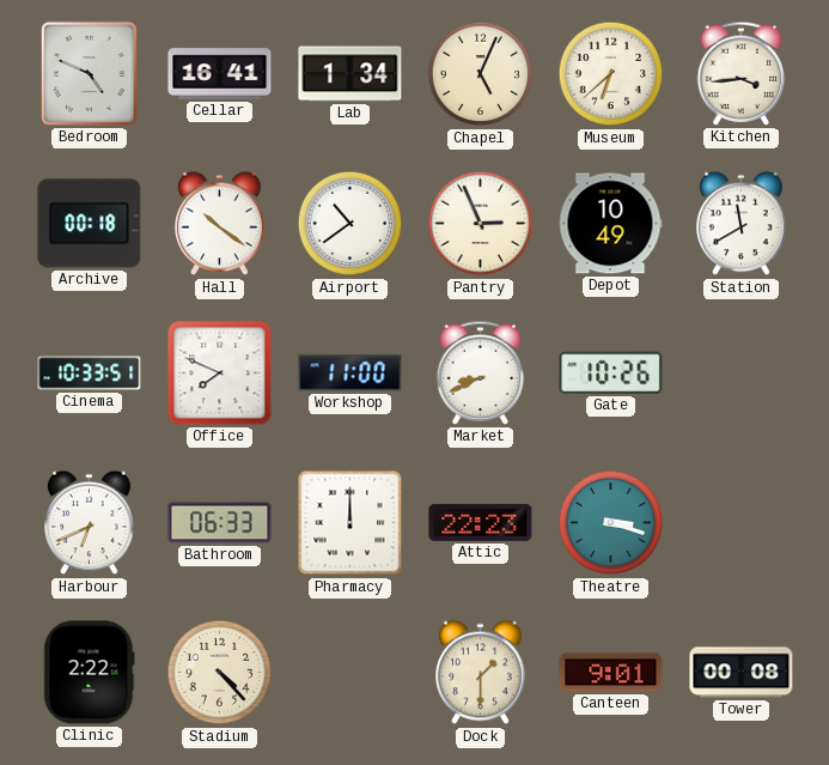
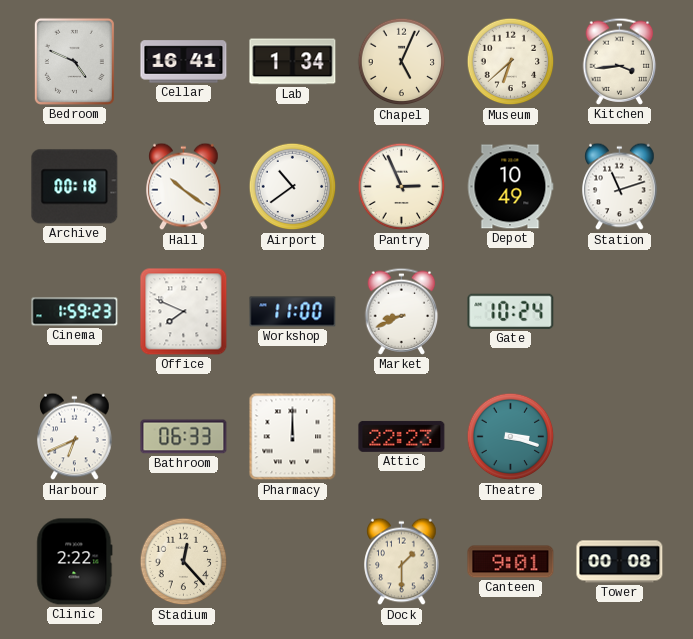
Station: 11:40 -> 11:12
Cinema: 10:33 -> 1:59
Gate: 10:26 -> 10:24
Stadium: 4:23 -> 12:23
